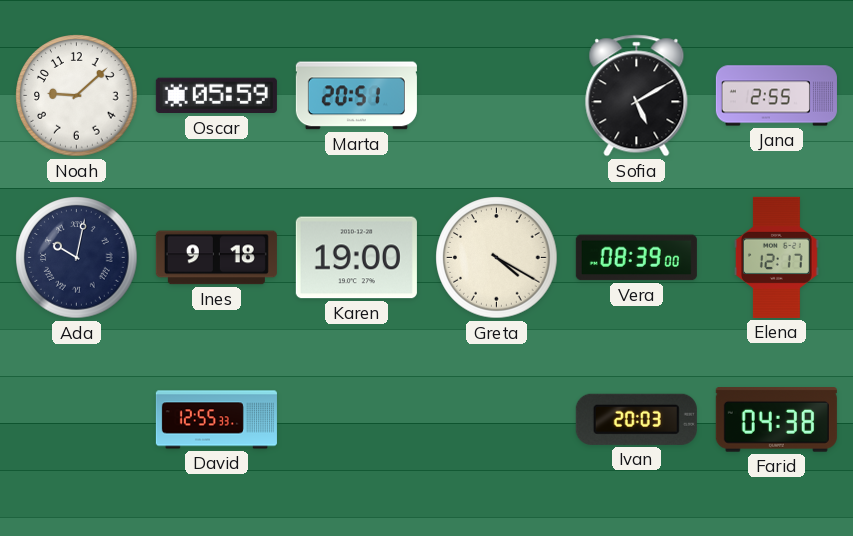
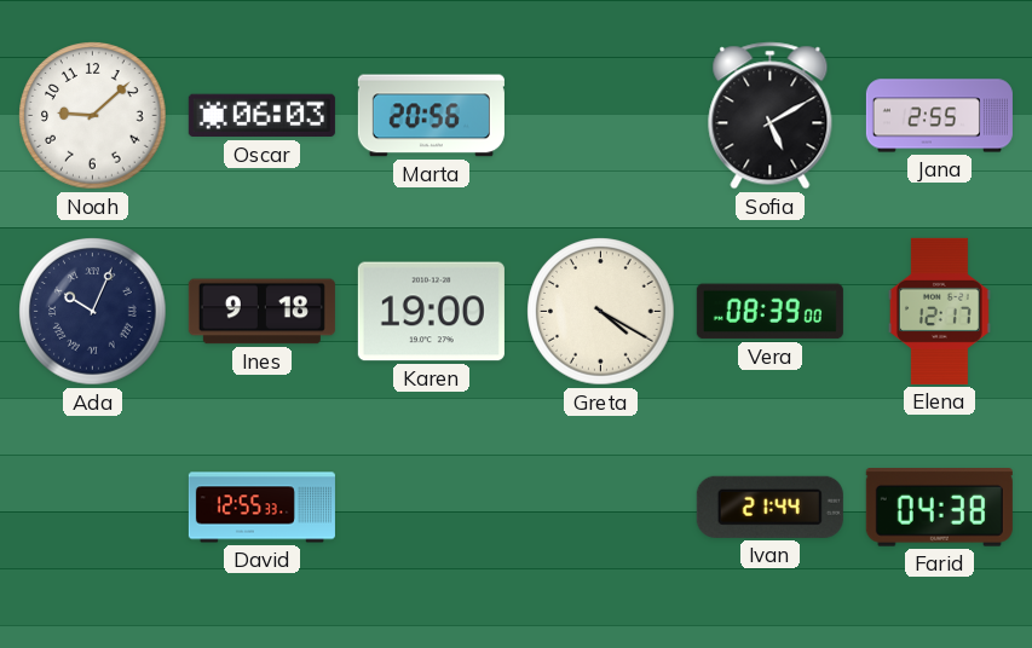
Oscar: 05:59 -> 06:03
Marta: 20:51 -> 20:56
Ada: 10:02 -> 10:04
Ivan: 20:03 -> 21:44
